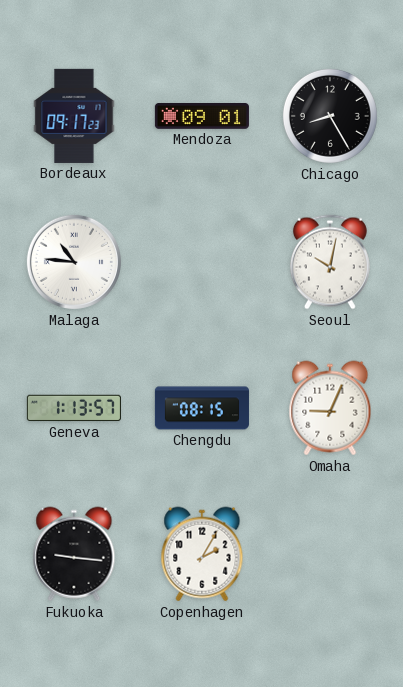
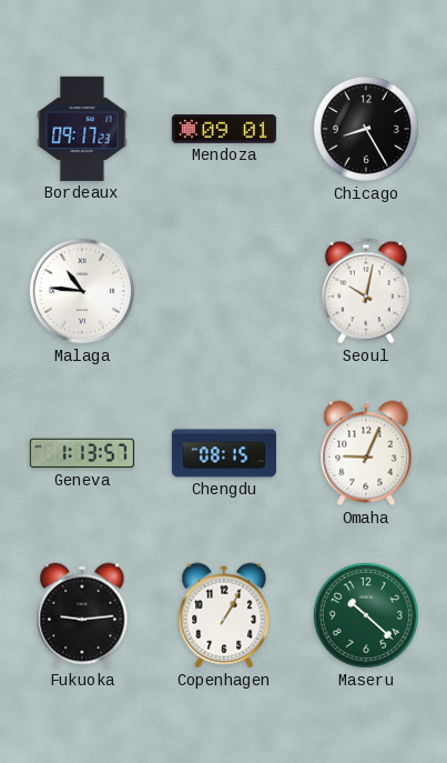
Fukuoka: 9:16 -> 9:14
Copenhagen: 2:05 -> 1:05
Maseru: none -> 10:22
